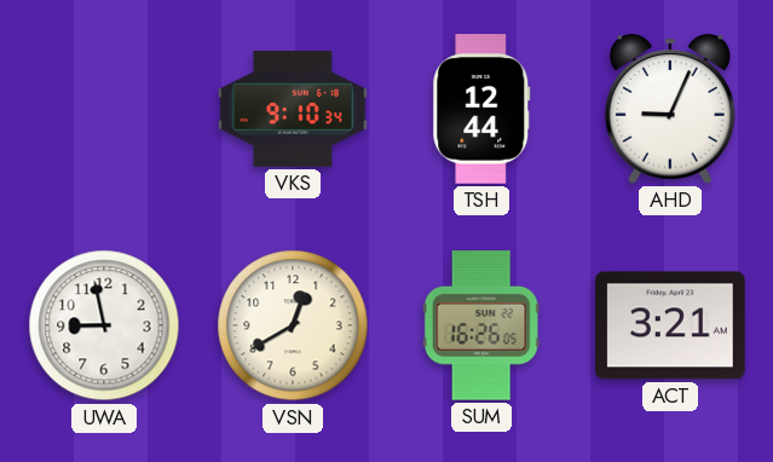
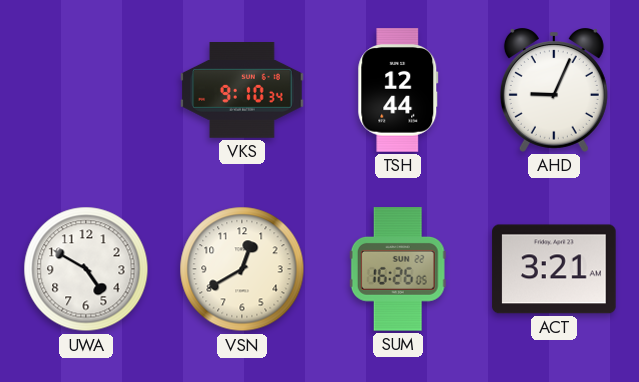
UWA: 8:58 -> 4:50
